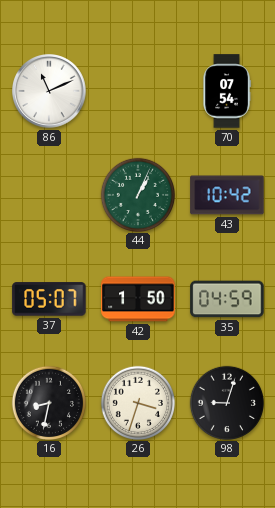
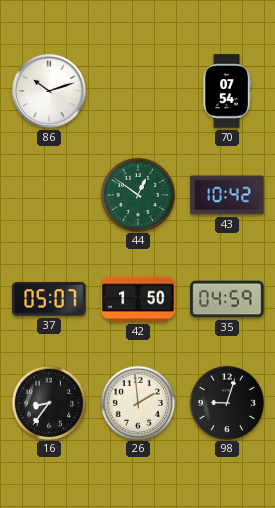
86: 11:11 -> 10:12
44: 1:04 -> 12:51
16: 8:32 -> 8:36
26: 3:33 -> 1:59
